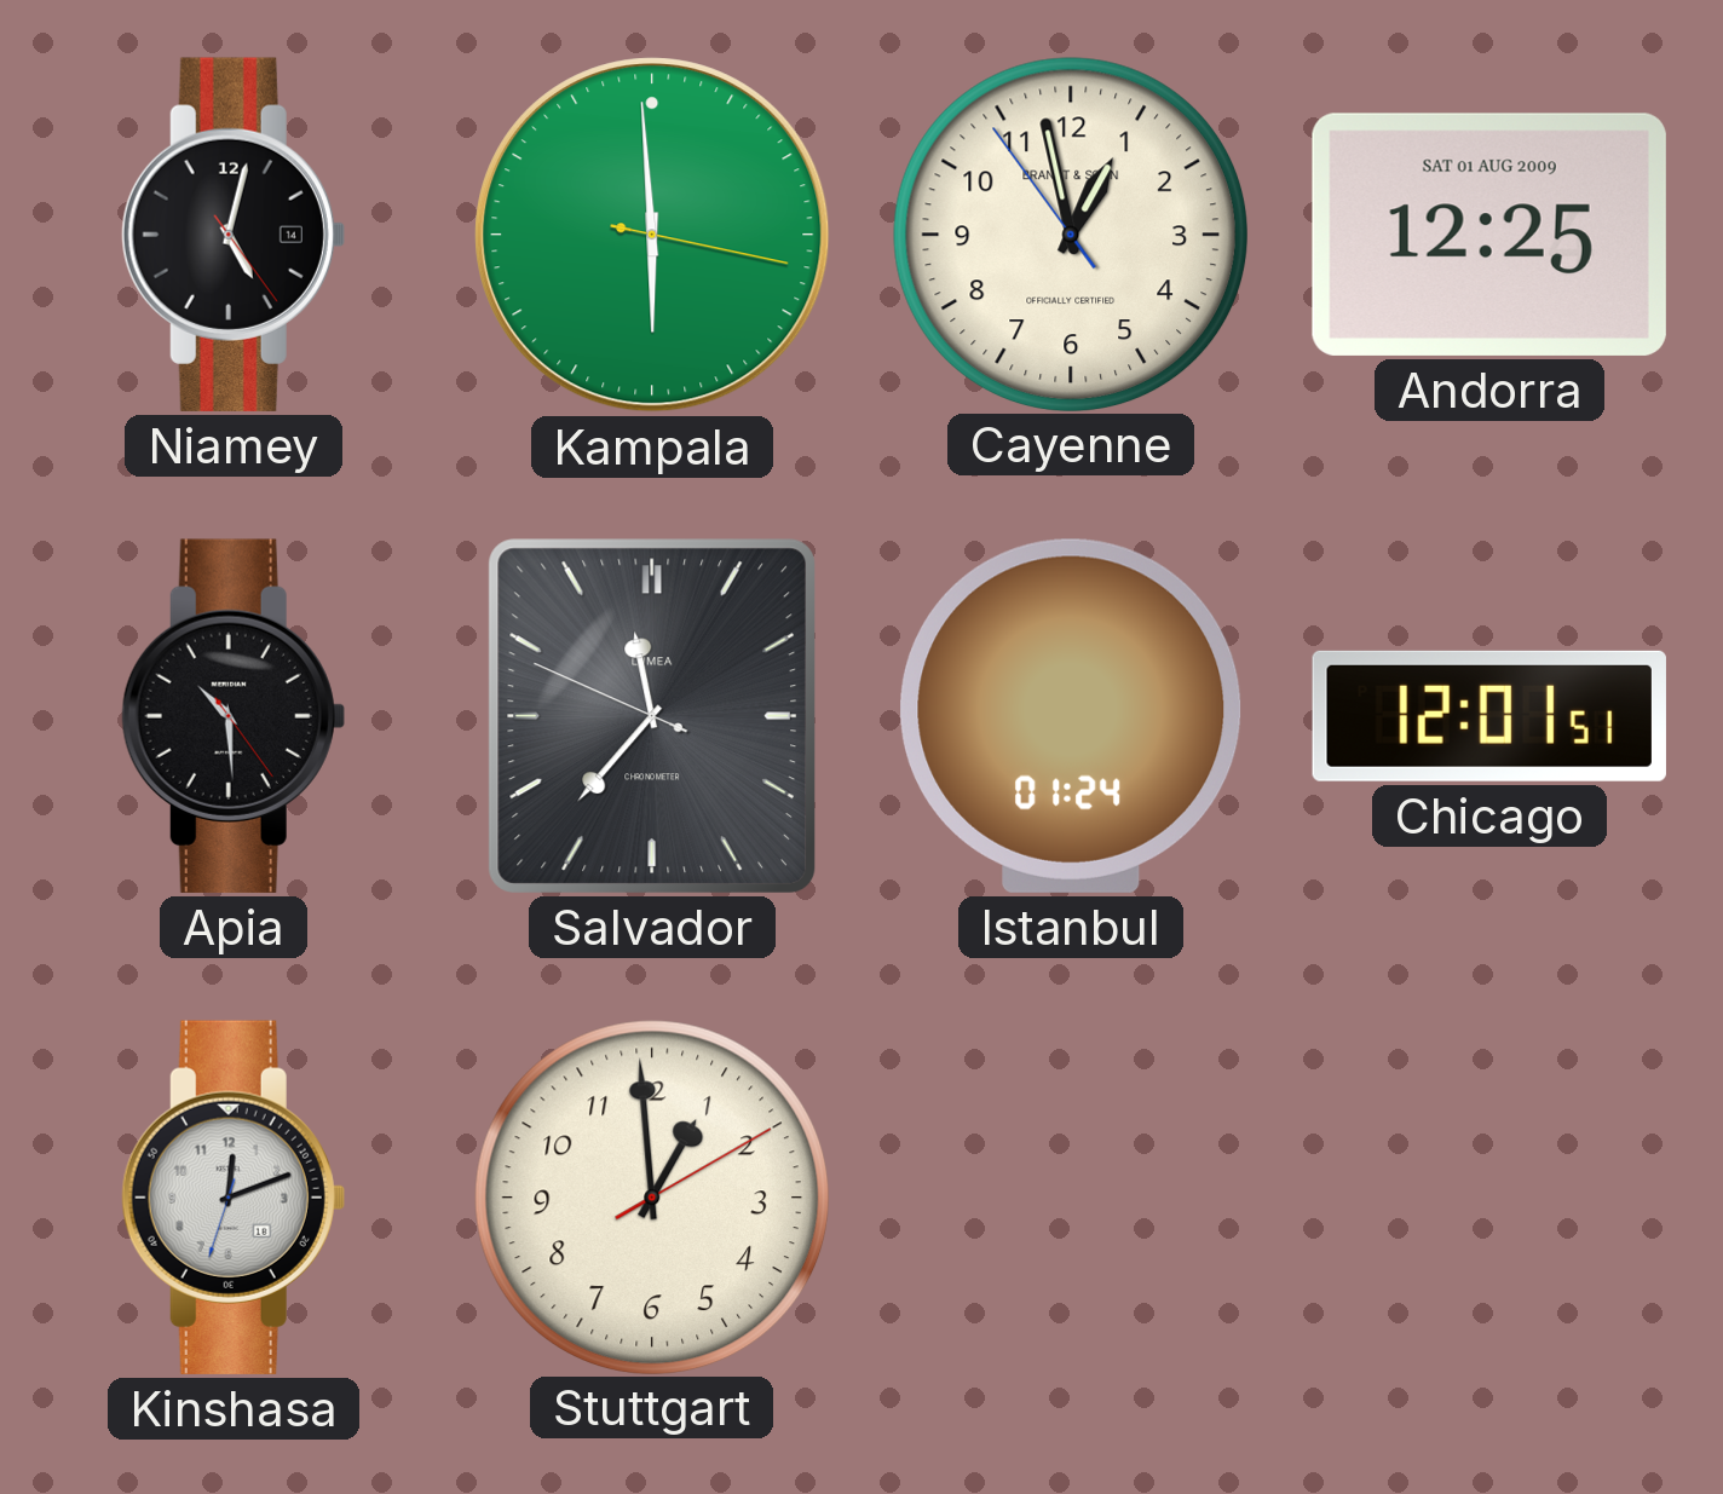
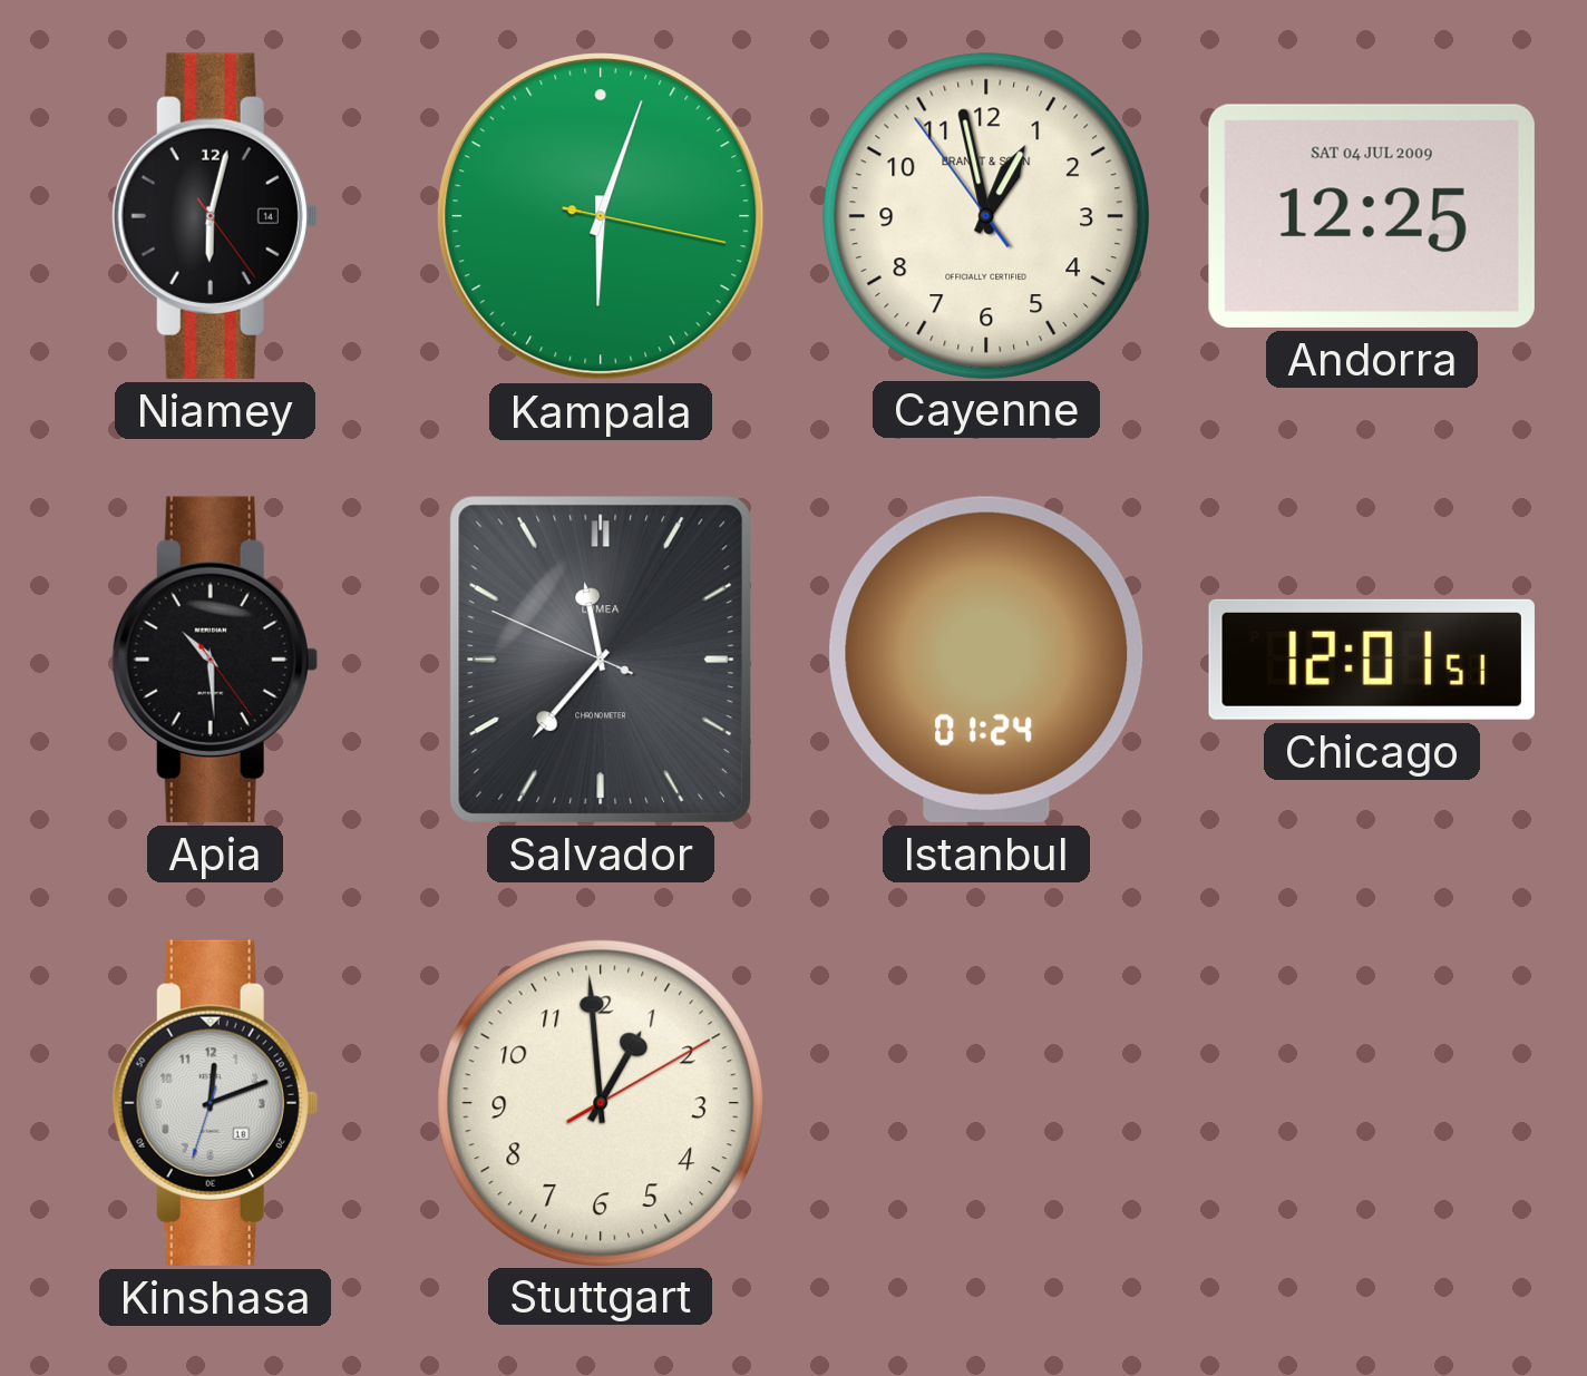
Niamey: 5:02 -> 6:02
Kampala: 5:59 -> 6:03
Andorra date: SAT 01 AUG 2009 -> SAT 04 JUL 2009
